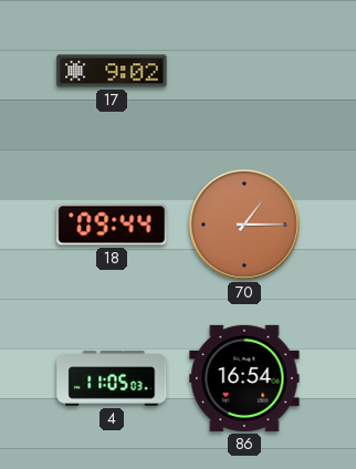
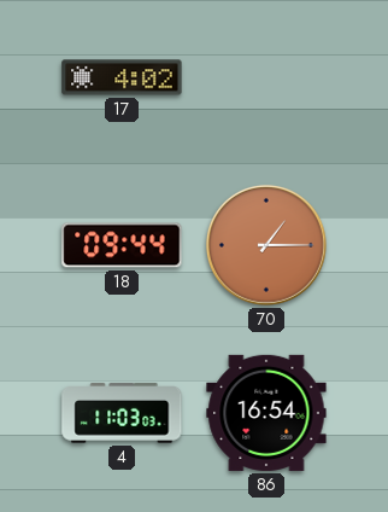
17: 9:02 -> 4:02
4: 11:05 -> 11:03
